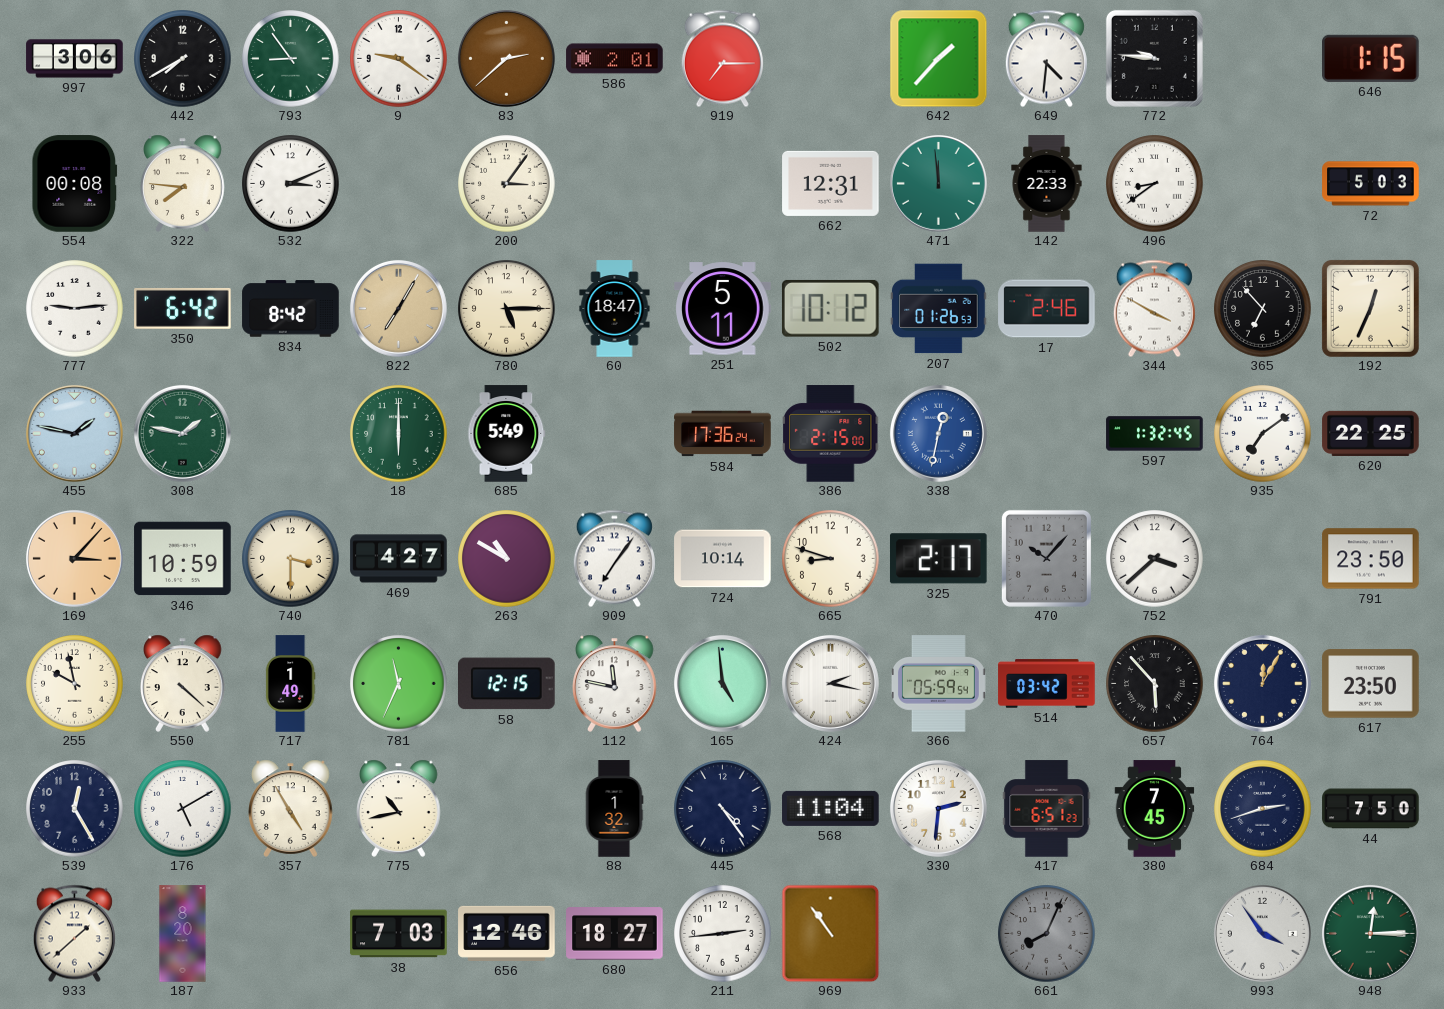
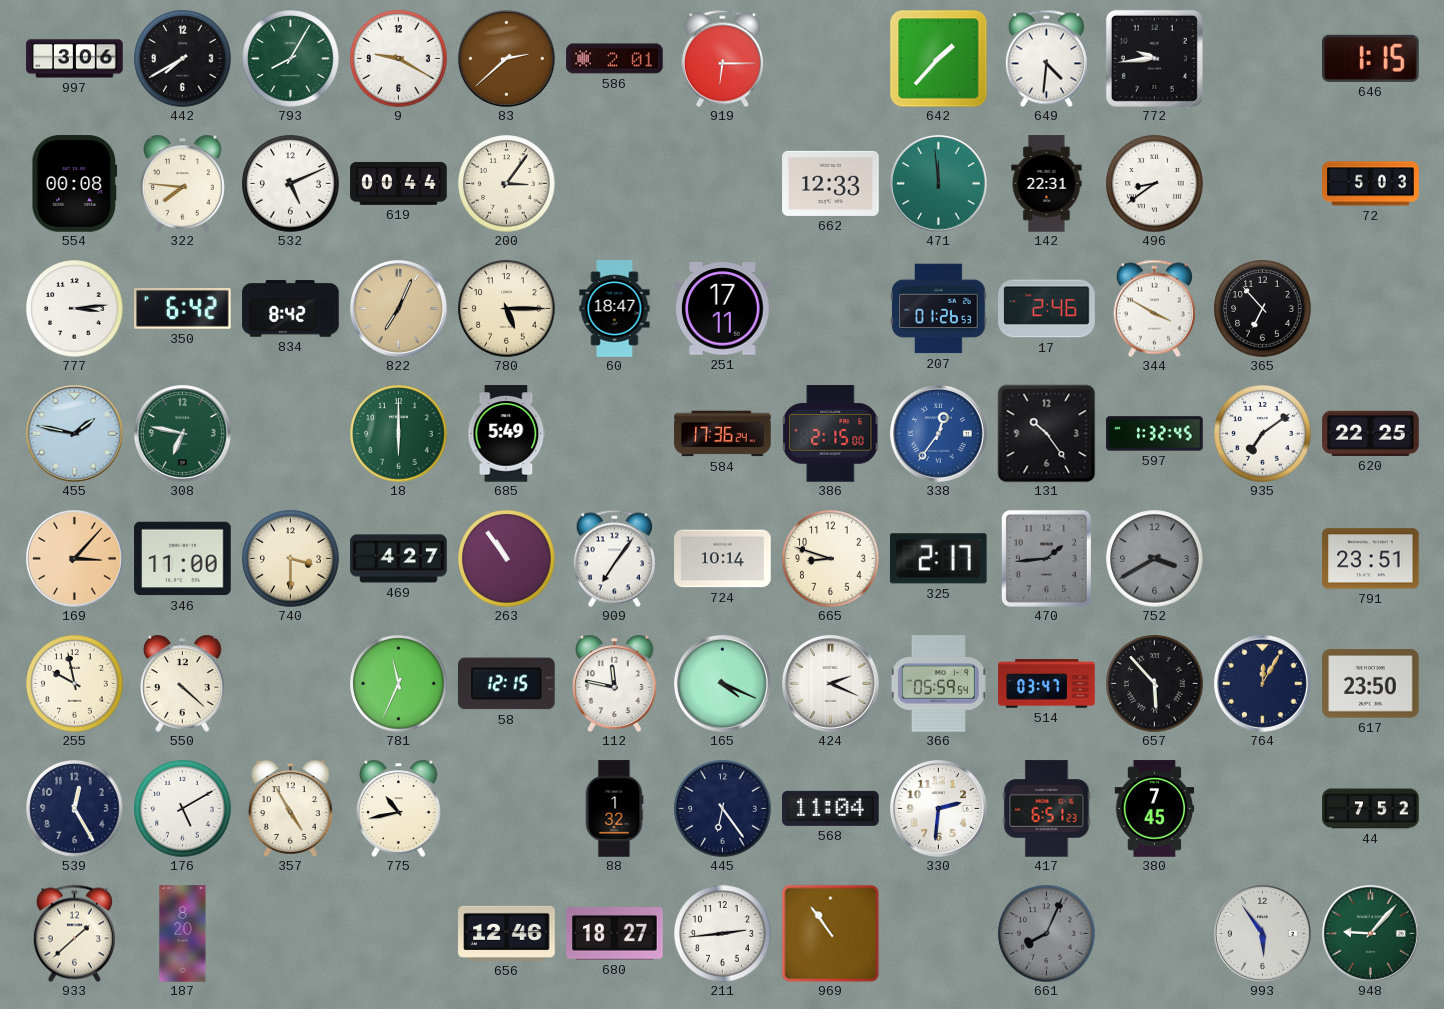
793: 8:54 -> 8:05
9: 9:21 -> 9:20
919: 7:15 -> 6:15
772: 9:46 -> 9:44
532: 3:11 -> 5:11
619: none -> 00:44
662: 12:31 -> 12:33
142: 22:33 -> 22:31
777: 9:14 -> 3:14
822: 7:05 -> 7:04
251: 5:11 -> 17:11
502: 10:12 -> none
192: 12:34 -> none
308: 1:47 -> 6:47
338: 12:32 -> 12:36
131: none -> 10:24
346: 10:59 -> 11:00
263: 10:50 -> 10:54
470: 10:07 -> 1:44
752: 3:38 -> 3:40
752 dial: white -> grey
791: 23:50 -> 23:51
717: 1:49 -> none
165: 4:59 -> 4:19
424: 2:17 -> 2:19
514: 03:42 -> 03:47
445: 4:24 -> 6:24
684: 2:42 -> none
44: 7:50 -> 7:52
38: 7:03 -> none
993: 3:54 -> 5:54
948: 12:15 -> 9:07
